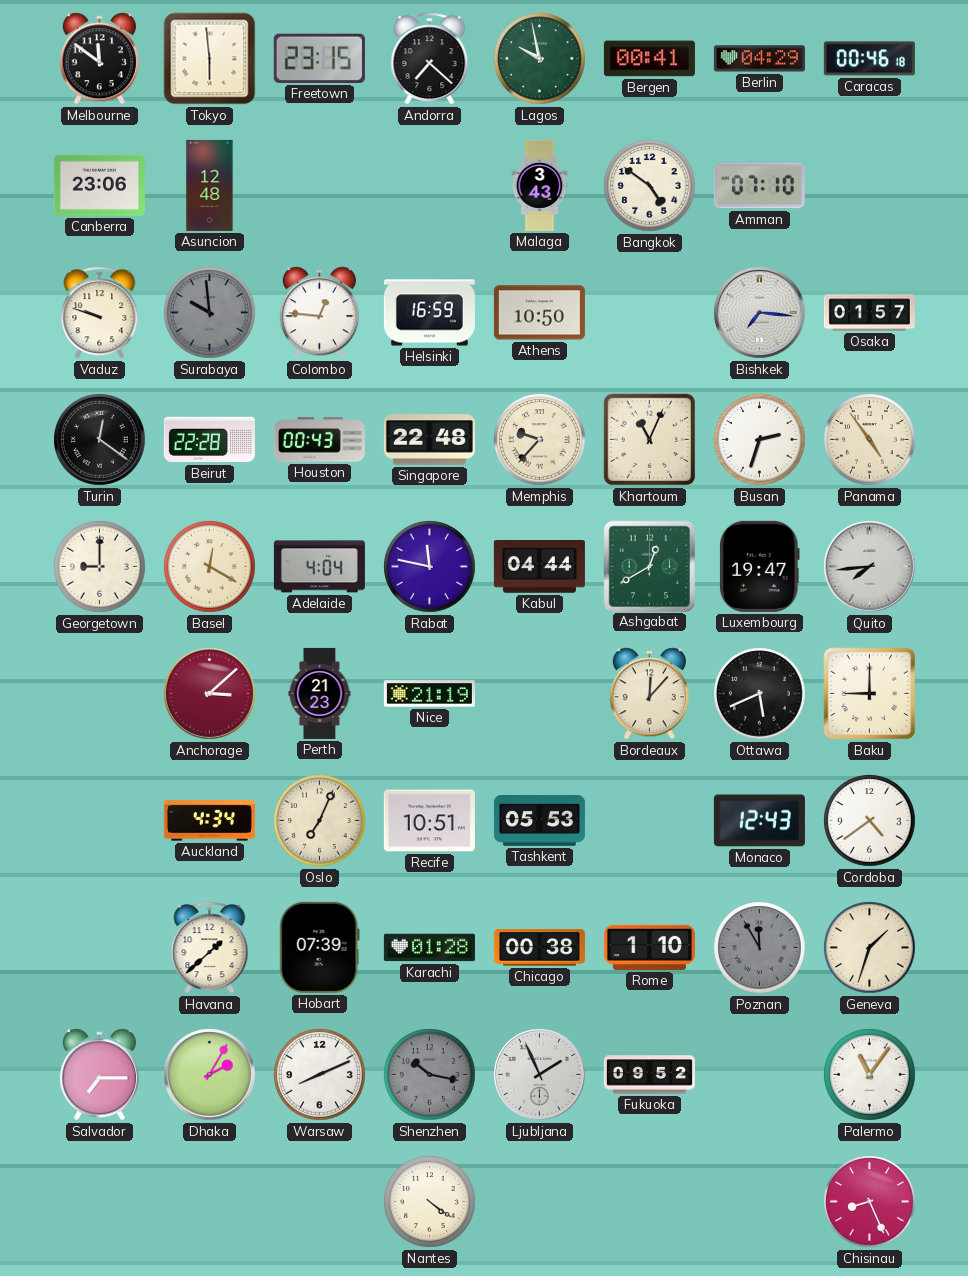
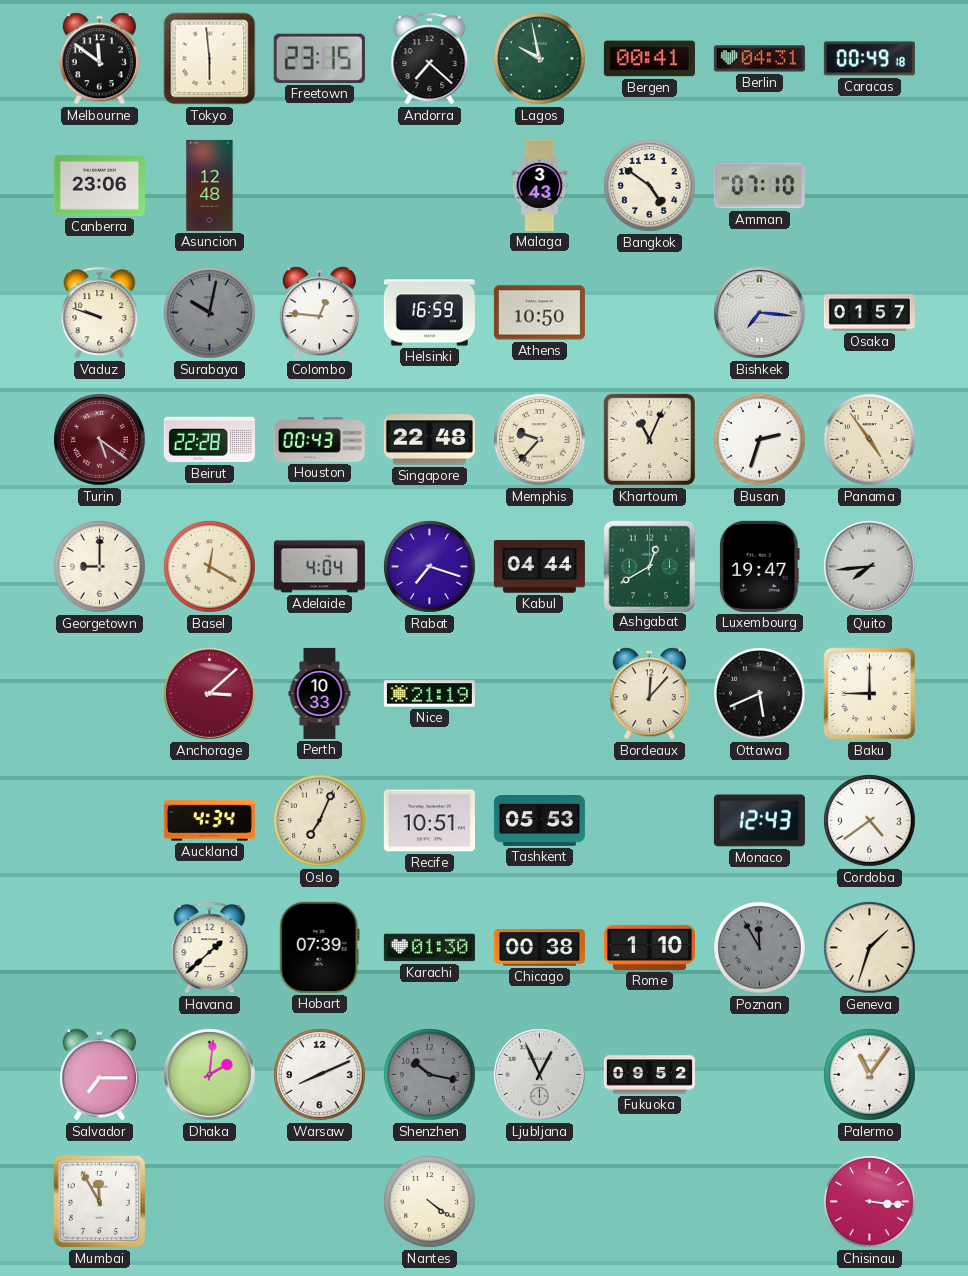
Berlin: 04:29 -> 04:31
Caracas: 00:46 -> 00:49
Surabaya: 9:59 -> 10:02
Turin: 12:21 -> 5:21
Turin dial: black -> burgundy
Rabat: 11:47 -> 7:18
Perth: 21:23 -> 10:33
Karachi: 01:28 -> 01:30
Dhaka: 2:05 -> 2:01
Ljubljana: 1:56 -> 12:56
Mumbai: none -> 11:55
Chisinau: 8:26 -> 3:16
